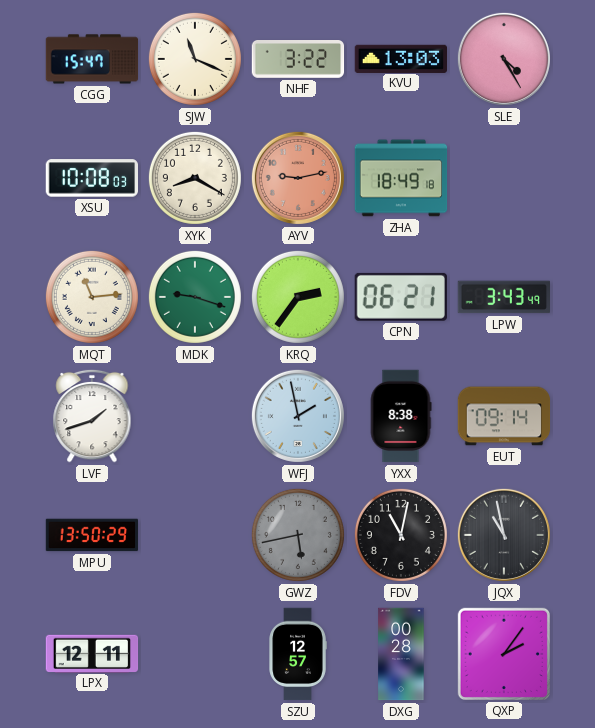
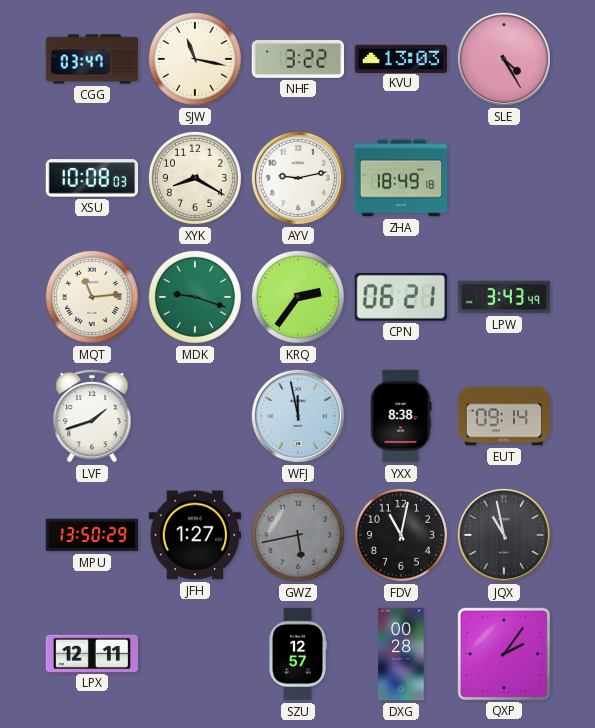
CGG: 15:47 -> 03:47
SJW: 11:19 -> 11:17
AYV dial: salmon -> white
WFJ: 1:58 -> 11:58
JFH: none -> 1:27
